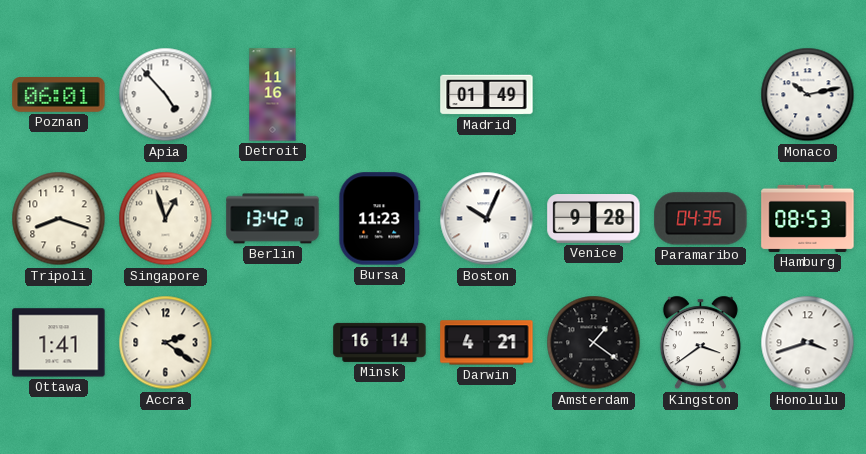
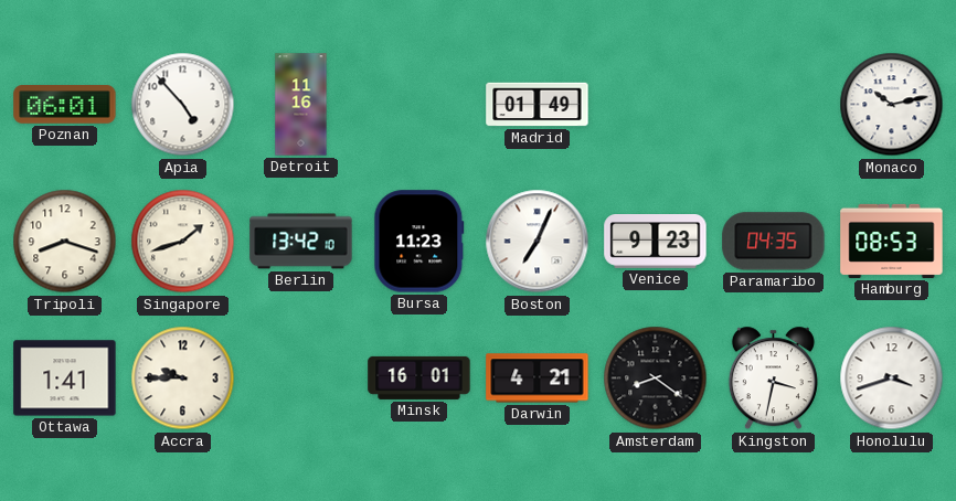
Singapore: 12:57 -> 1:42
Boston: 10:04 -> 7:04
Venice: 9:28 -> 9:23
Accra: 2:21 -> 9:45
Minsk: 16:14 -> 16:01
Amsterdam: 1:21 -> 8:21
Kingston: 3:39 -> 3:32
